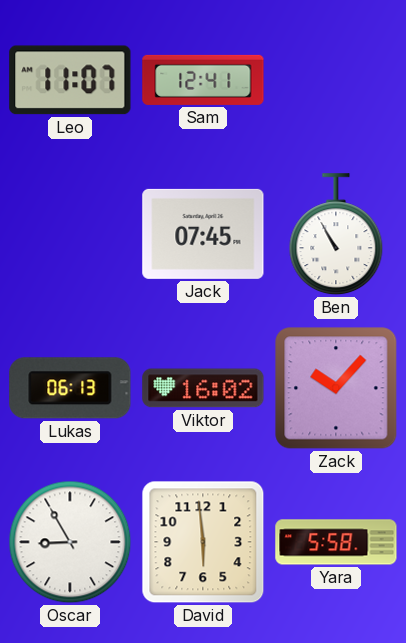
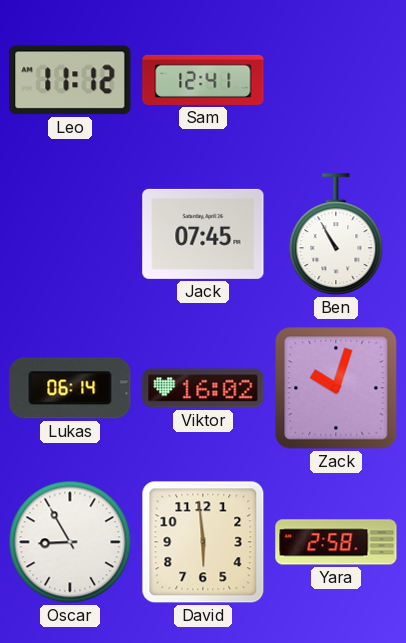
Leo: 11:07 -> 11:12
Lukas: 06:13 -> 06:14
Zack: 10:07 -> 10:03
Yara: 5:58 -> 2:58
